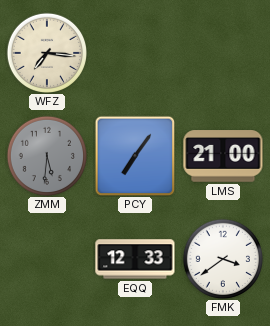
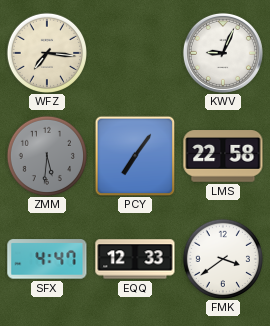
KWV: none -> 9:04
LMS: 21:00 -> 22:58
SFX: none -> 4:47
